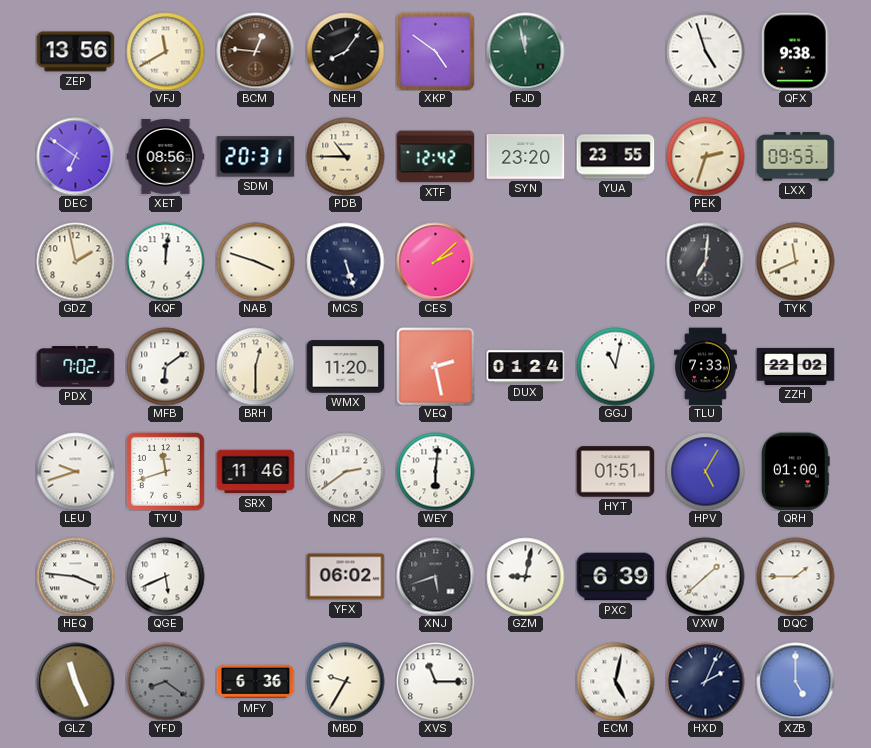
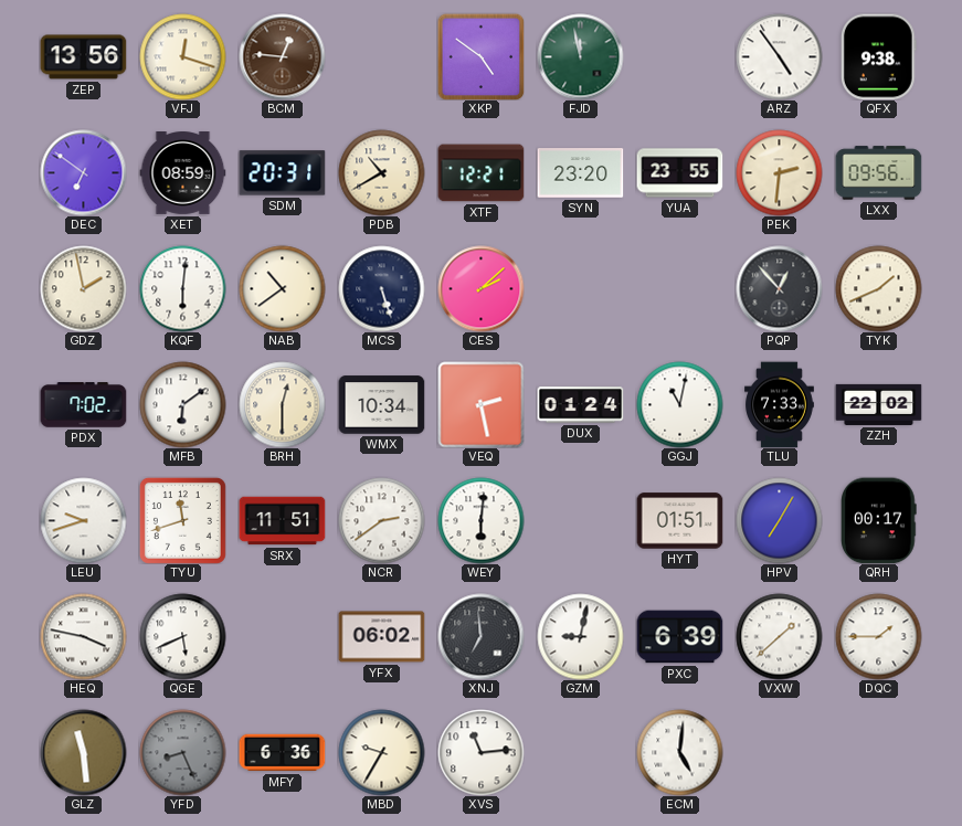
VFJ: 11:40 -> 12:18
NEH: 8:06 -> none
ARZ: 4:57 -> 4:54
XET: 08:56 -> 08:59
PDB: 10:45 -> 10:40
XTF: 12:42 -> 12:21
PEK: 2:33 -> 2:31
LXX: 09:53 -> 09:56
KQF: 12:01 -> 6:01
NAB: 3:48 -> 10:39
PQP: 7:01 -> 12:53
TYK: 11:41 -> 1:41
WMX: 11:20 -> 10:34
SRX: 11:46 -> 11:51
HPV: 5:05 -> 7:05
QRH: 01:00 -> 00:17
HEQ: 3:46 -> 3:47
XNJ: 5:42 -> 6:59
GLZ: 11:26 -> 11:29
YFD: 8:21 -> 8:26
XVS: 11:15 -> 11:14
ECM: 5:02 -> 5:01
HXD: 2:04 -> none
XZB: 5:00 -> none
